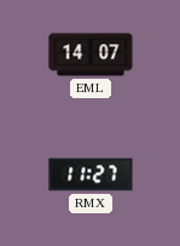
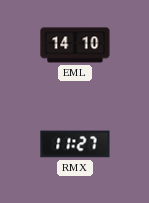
EML: 14:07 -> 14:10
